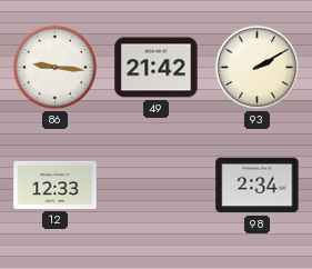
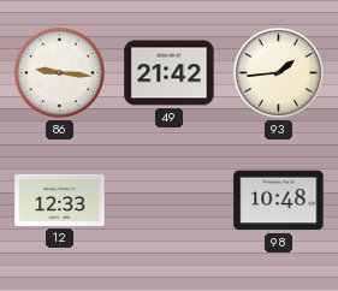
93: 2:10 -> 1:44
98: 2:34 -> 10:48
